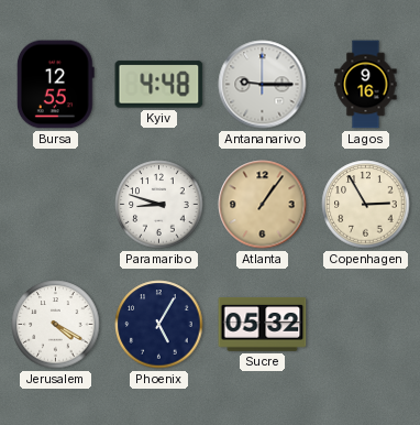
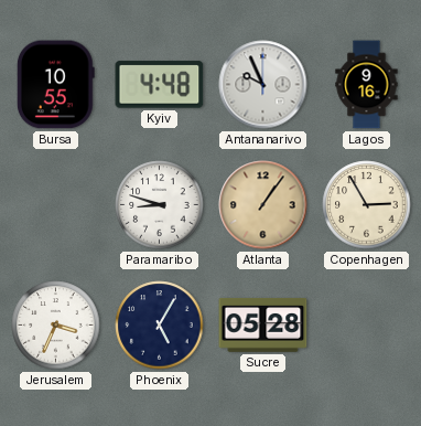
Bursa: 12:55 -> 10:55
Antananarivo: 9:15 -> 9:56
Jerusalem: 4:20 -> 3:34
Sucre: 05:32 -> 05:28
